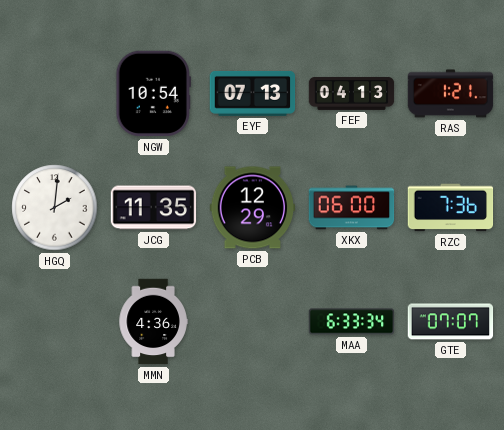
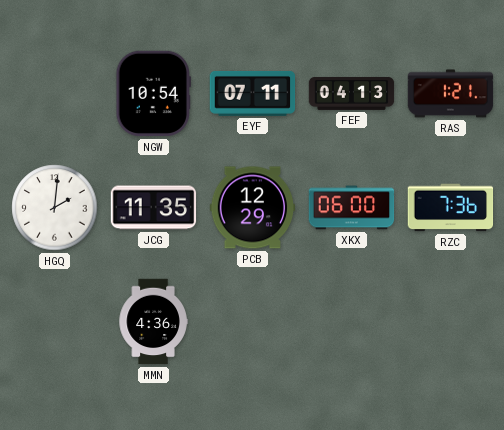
EYF: 07:13 -> 07:11
MAA: 6:33 -> none
GTE: 07:07 -> none
